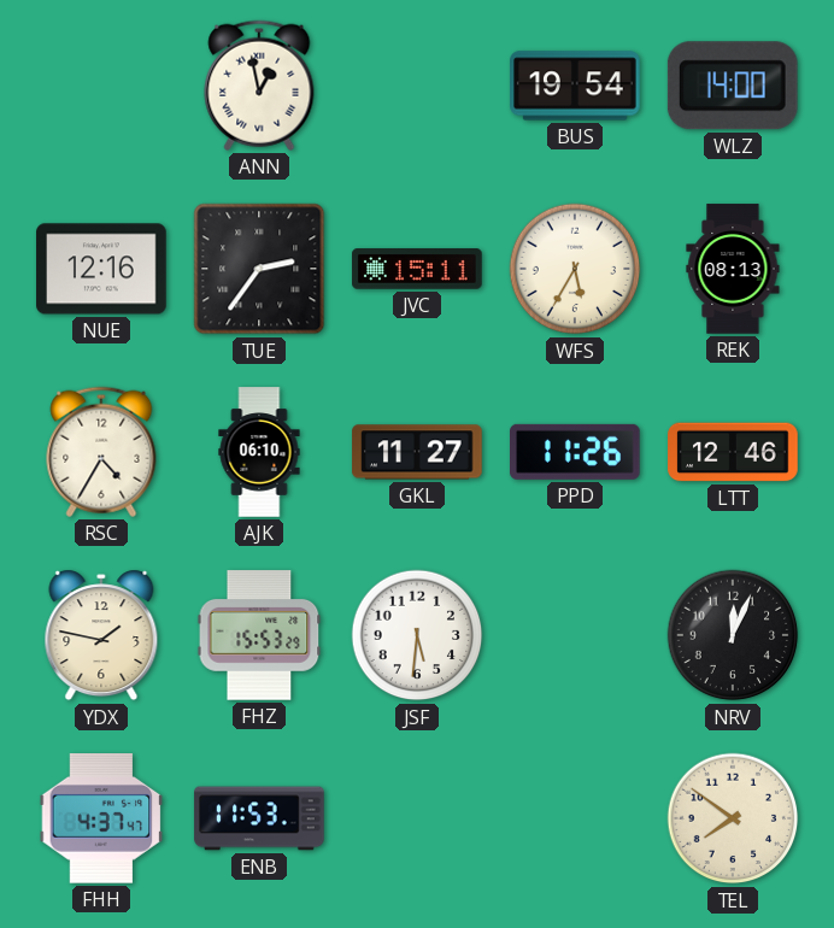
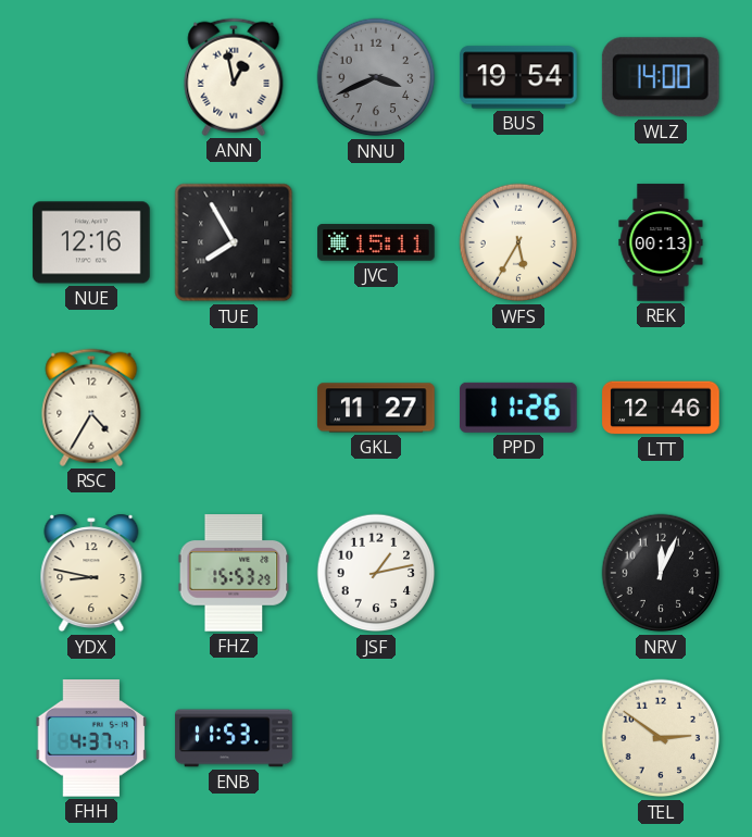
NNU: none -> 3:41
TUE: 2:36 -> 7:55
REK: 08:13 -> 00:13
AJK: 06:10 -> none
YDX: 1:47 -> 8:47
JSF: 5:31 -> 1:13
TEL: 7:51 -> 2:51
